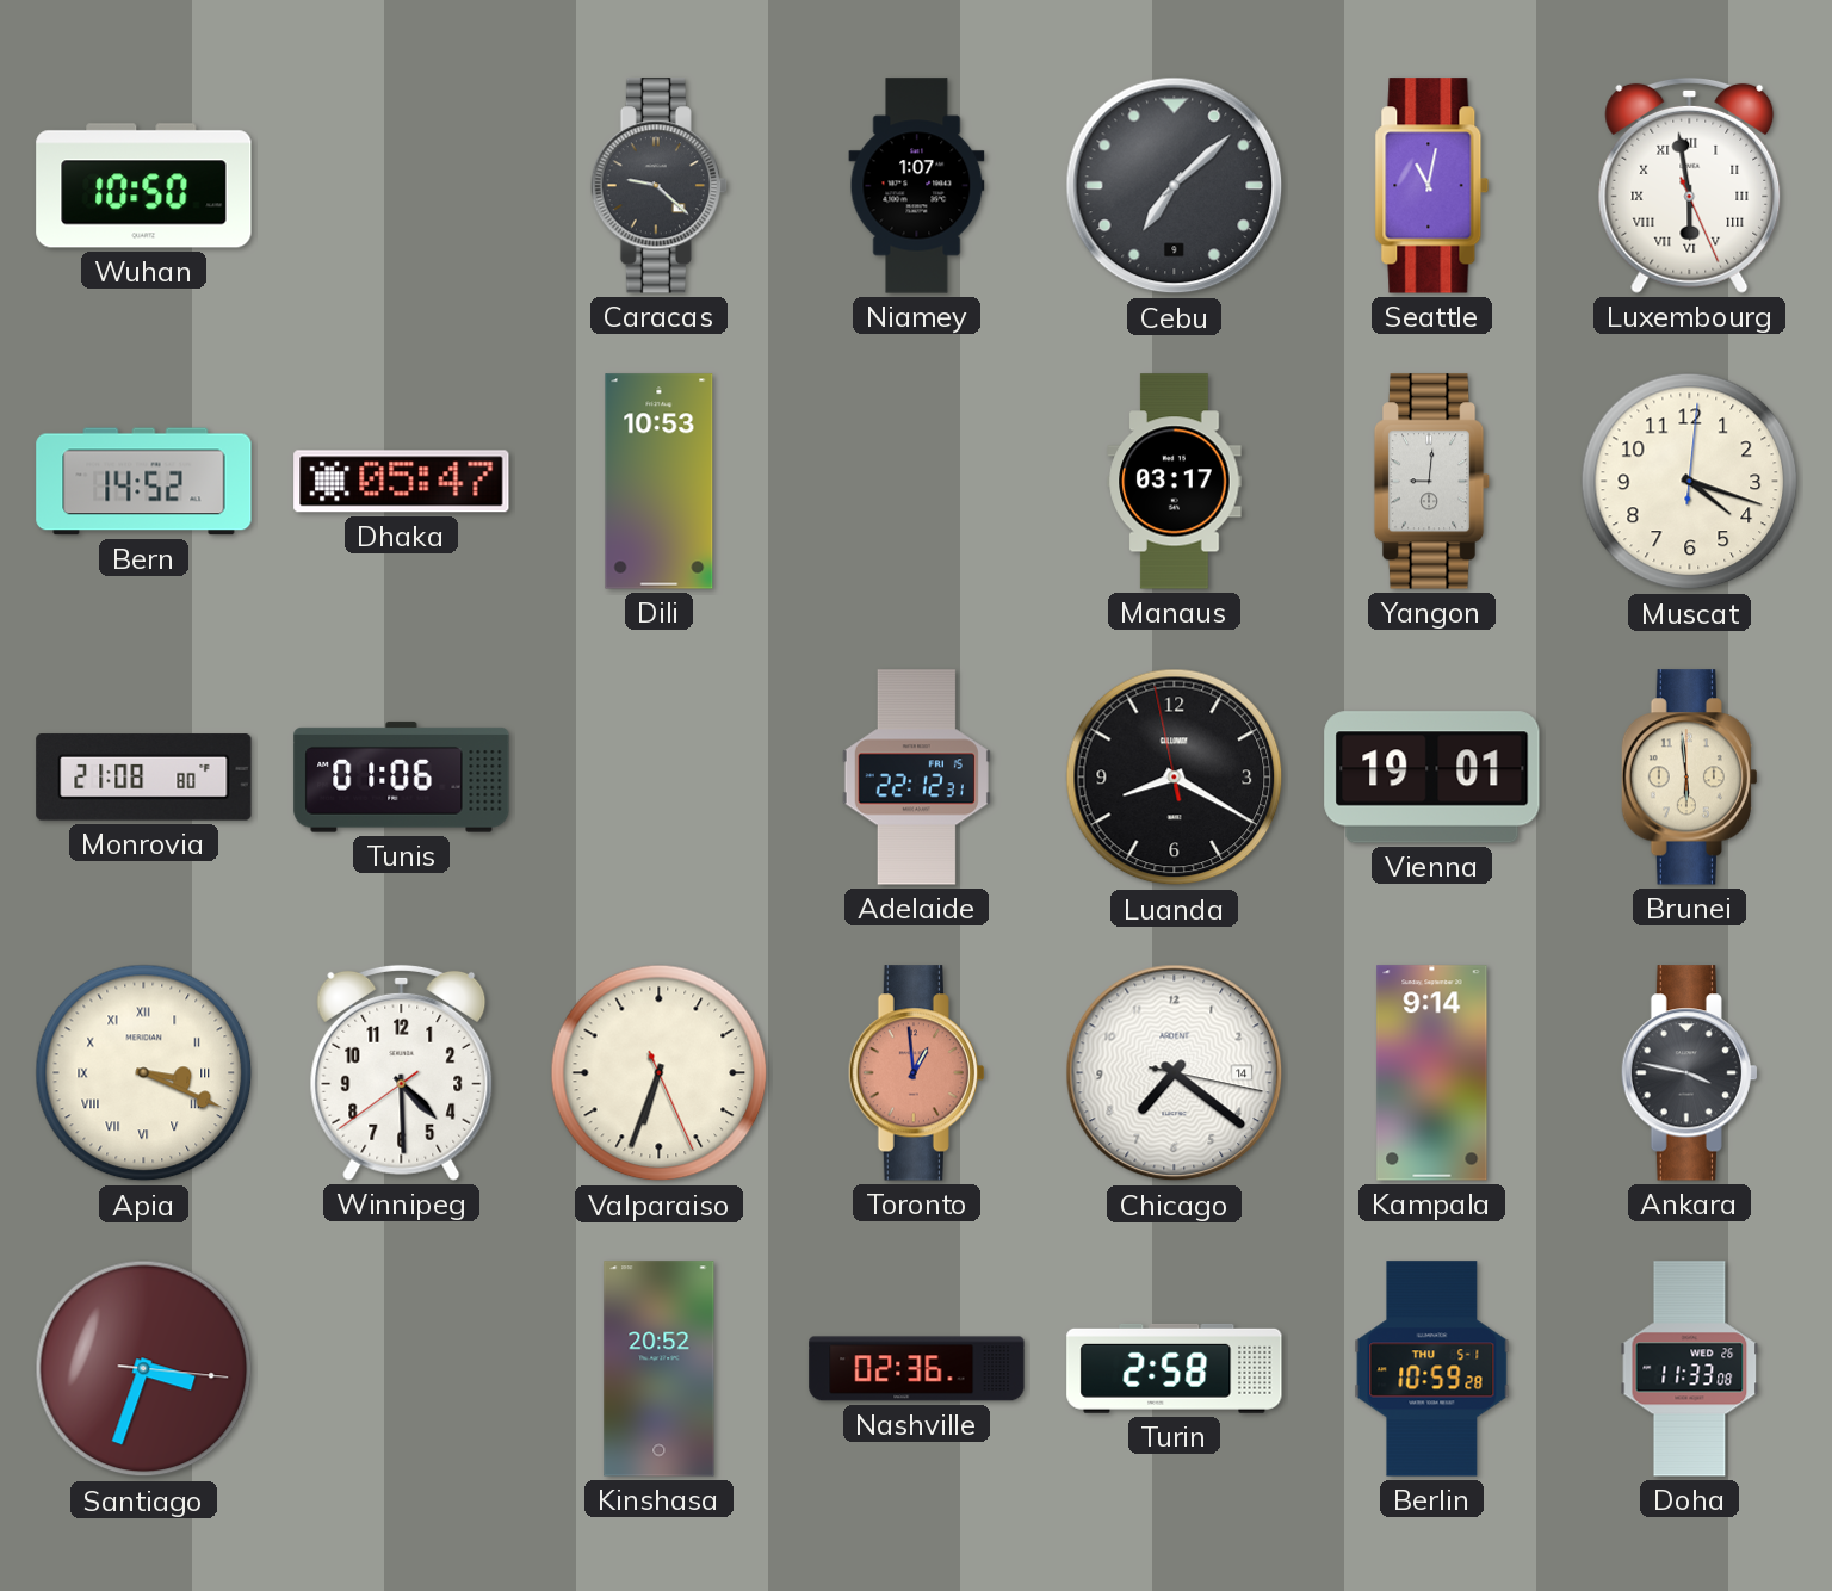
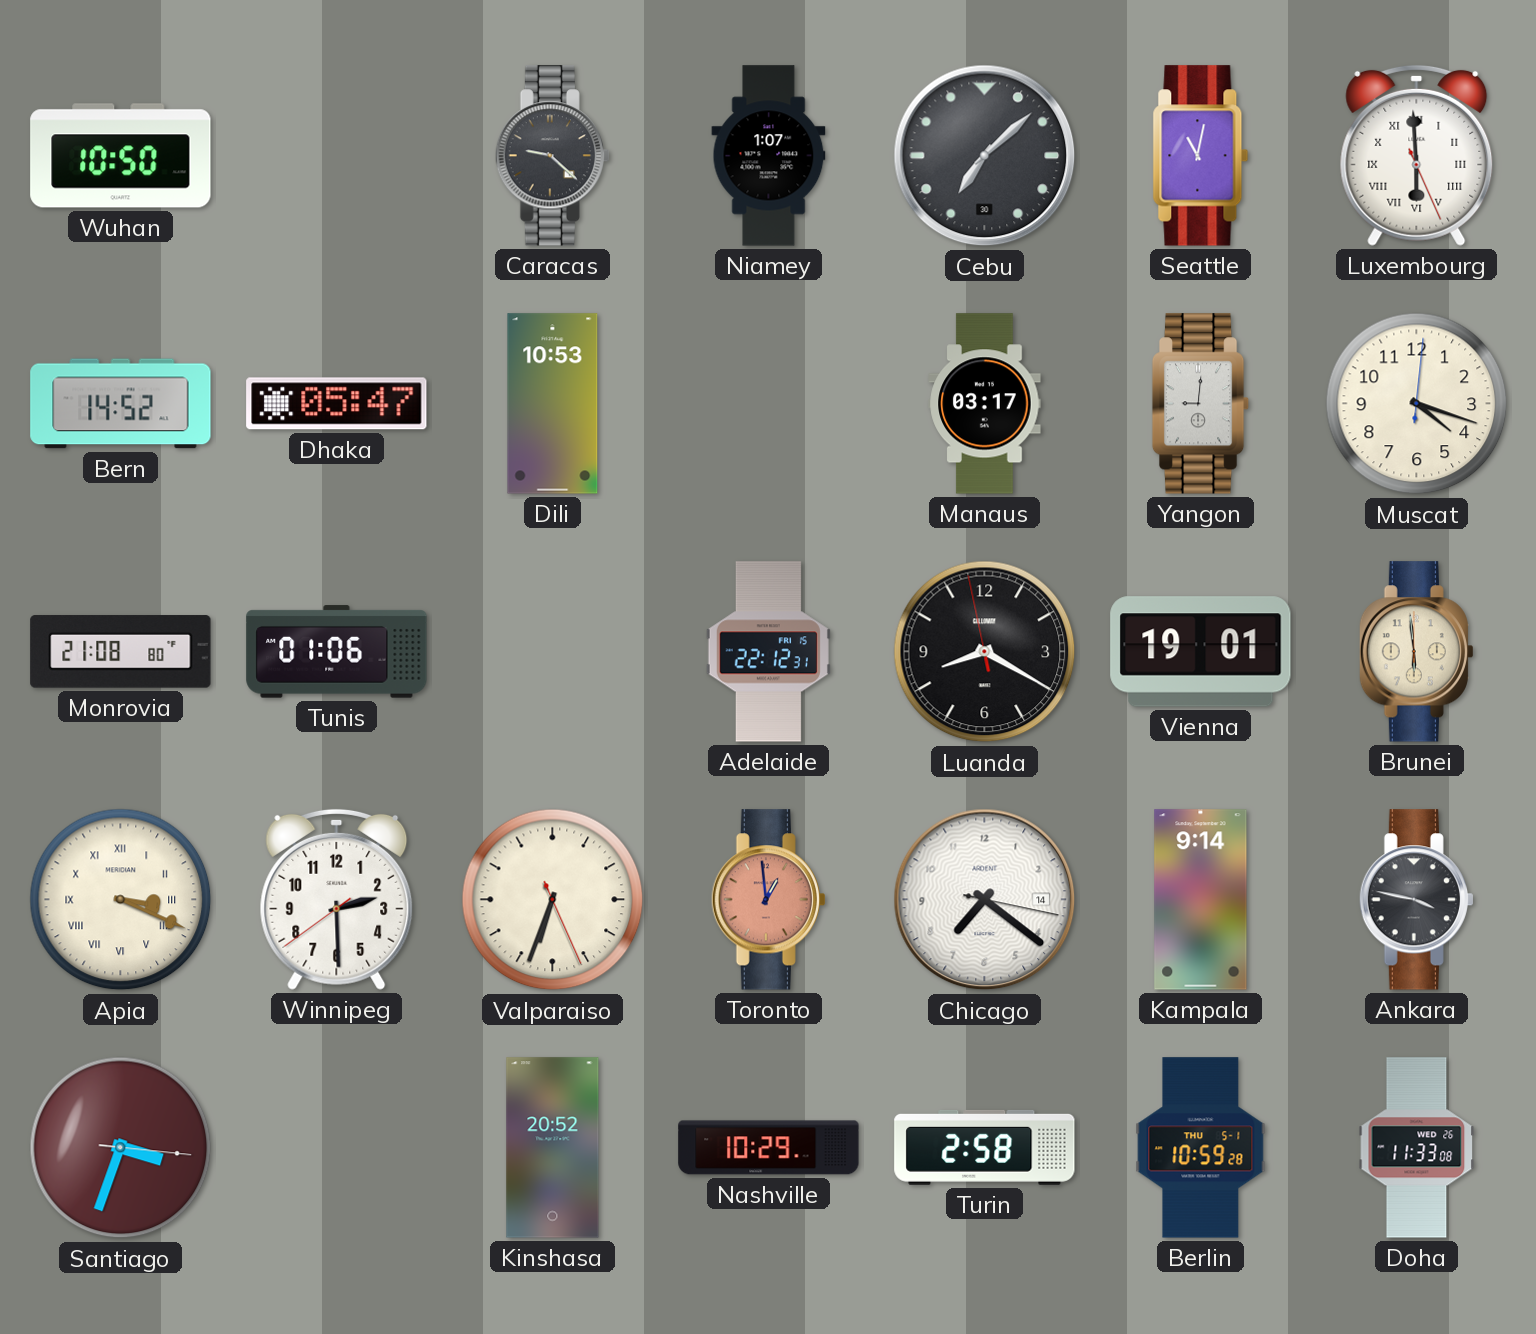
Cebu date: 9 -> 30
Luxembourg: 5:58 -> 5:59
Winnipeg: 4:29 -> 2:29
Nashville: 02:36 -> 10:29
